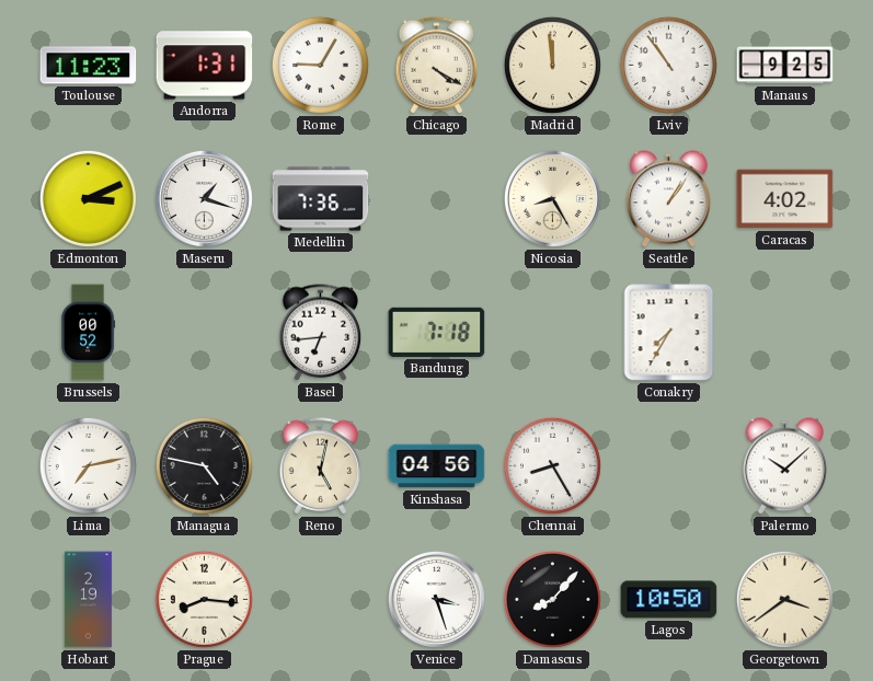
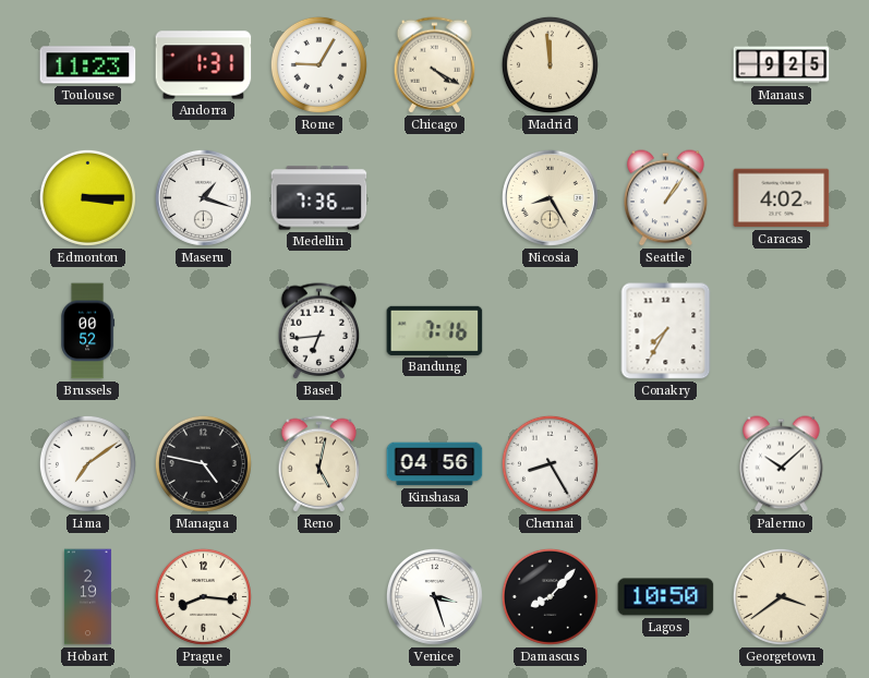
Lviv: 10:54 -> none
Edmonton: 3:11 -> 3:15
Bandung: 7:18 -> 7:16
Lima: 7:13 -> 7:09
